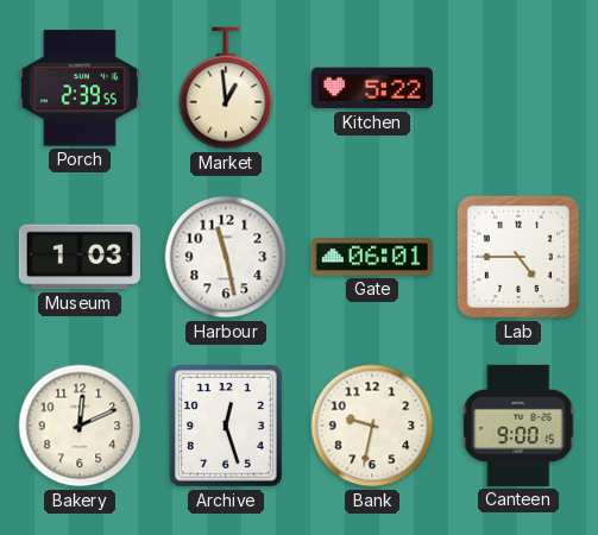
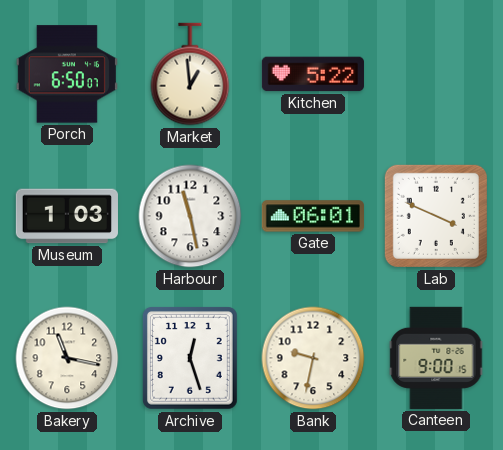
Porch: 2:39 -> 6:50
Lab: 4:45 -> 3:49
Bakery: 12:11 -> 11:17
